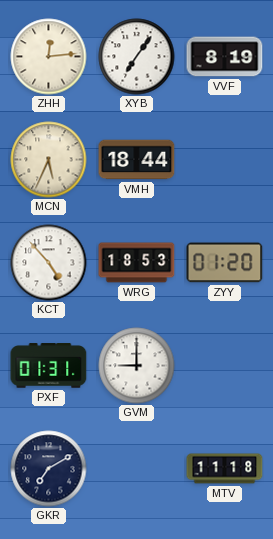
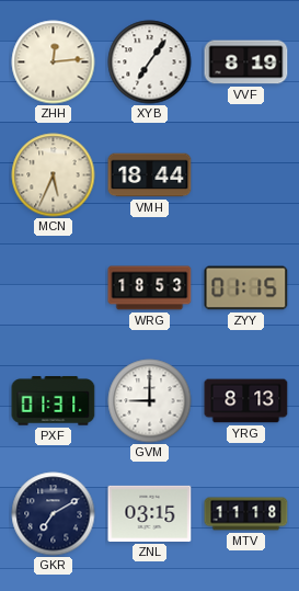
KCT: 4:53 -> none
ZYY: 01:20 -> 01:15
YRG: none -> 8:13
ZNL: none -> 03:15
